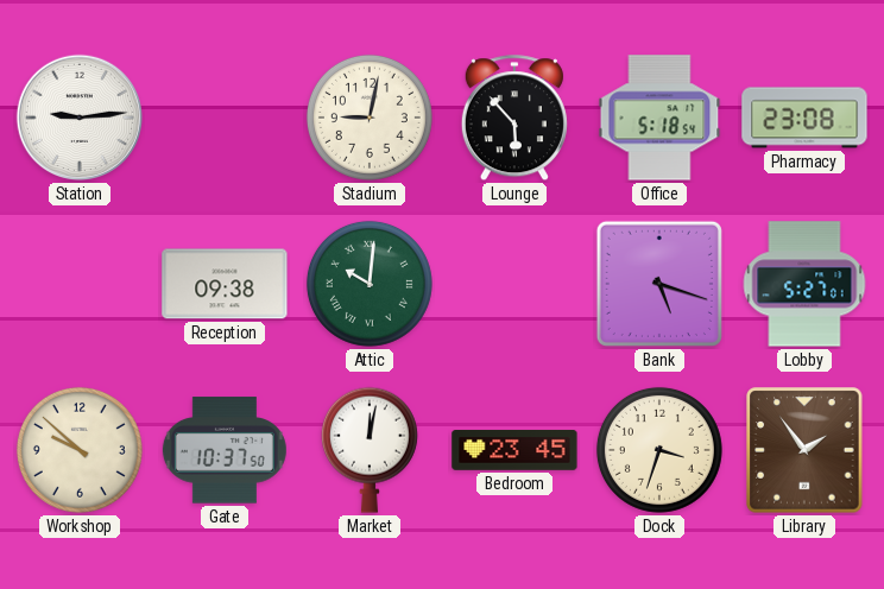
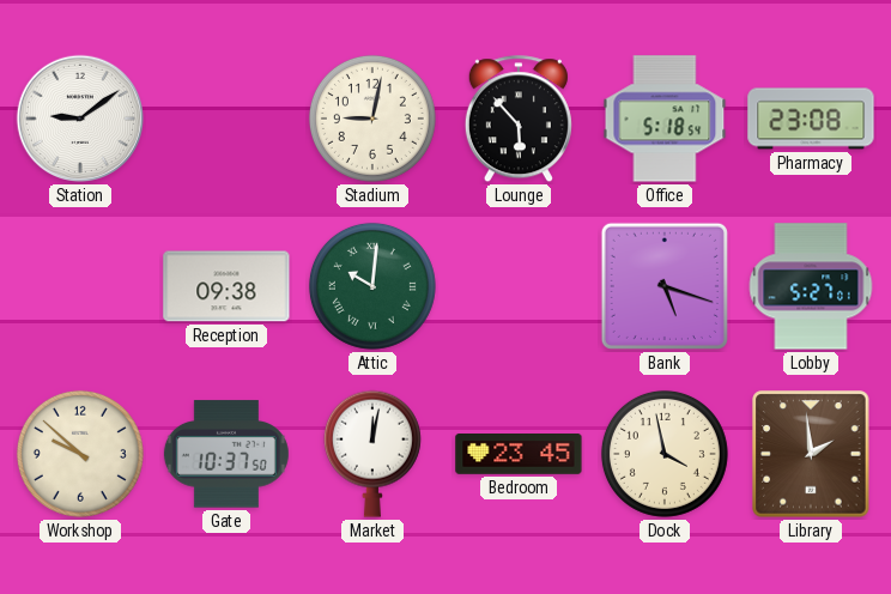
Station: 9:14 -> 9:09
Dock: 3:33 -> 3:58
Library: 1:54 -> 1:59
